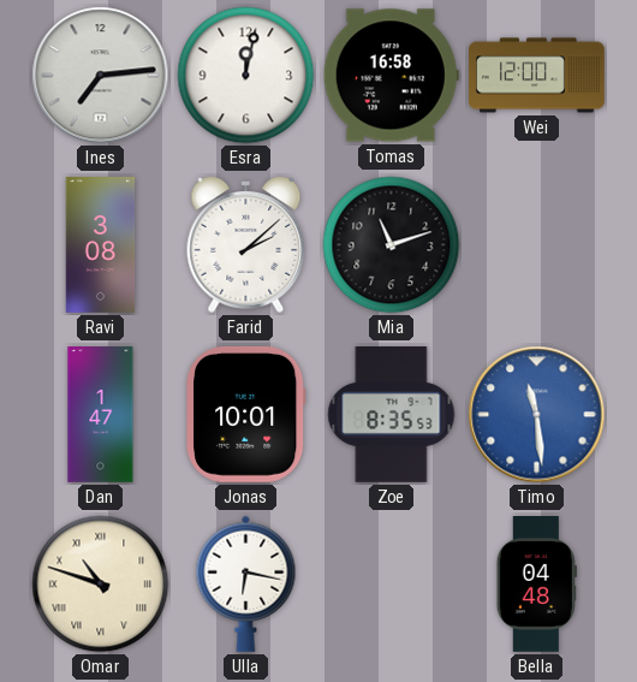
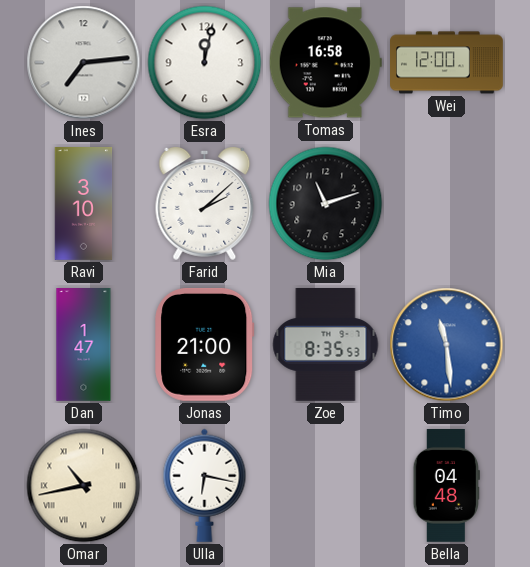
Ravi: 3:08 -> 3:10
Jonas: 10:01 -> 21:00
Omar: 10:48 -> 10:43
